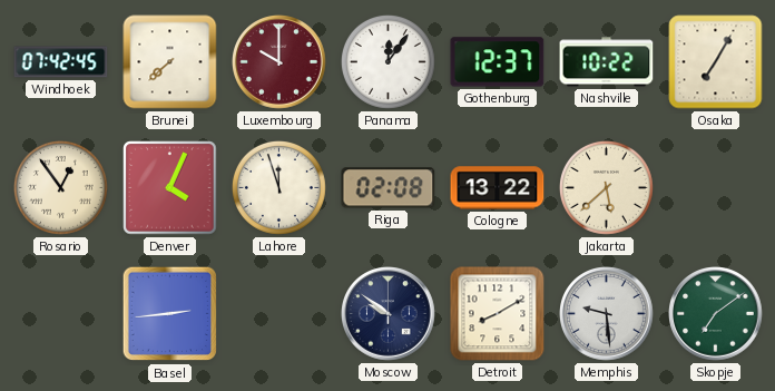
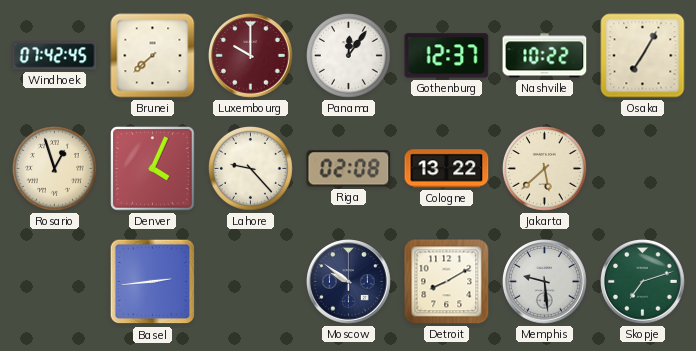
Rosario: 12:54 -> 12:57
Lahore: 11:57 -> 9:23
Skopje: 7:09 -> 7:12
